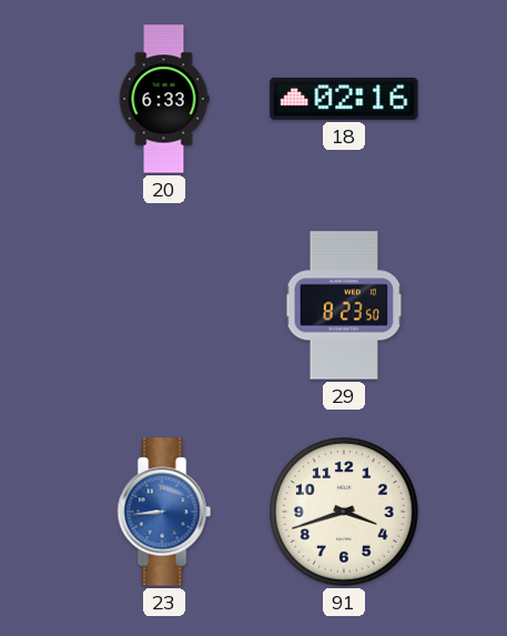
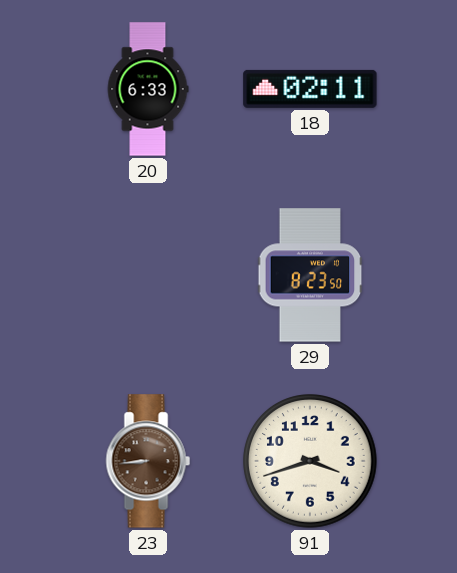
18: 02:16 -> 02:11
23 dial: blue -> brown
